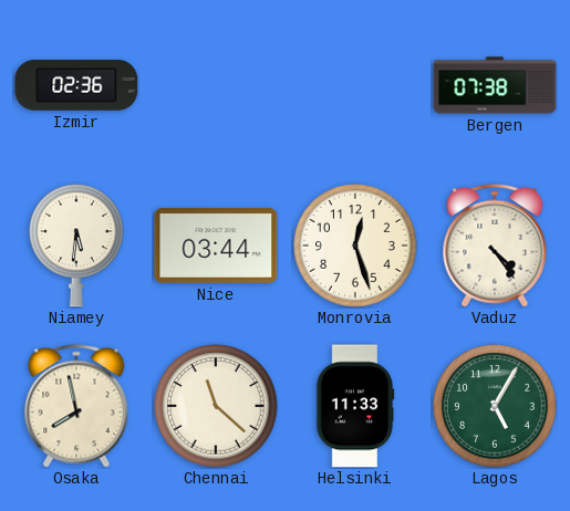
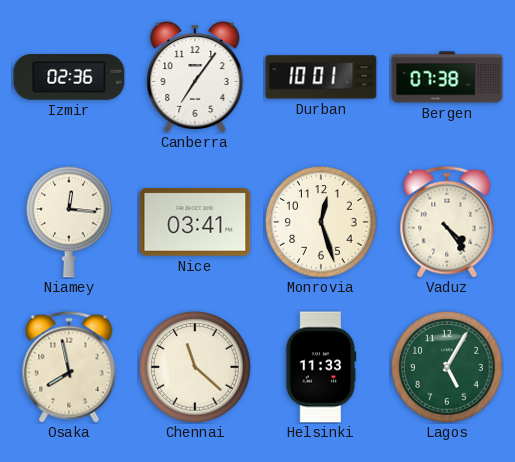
Canberra: none -> 7:06
Durban: none -> 10:01
Niamey: 5:31 -> 12:16
Nice: 03:44 -> 03:41
